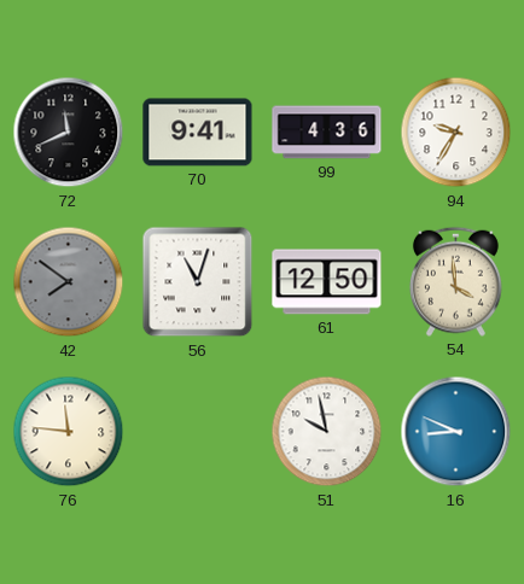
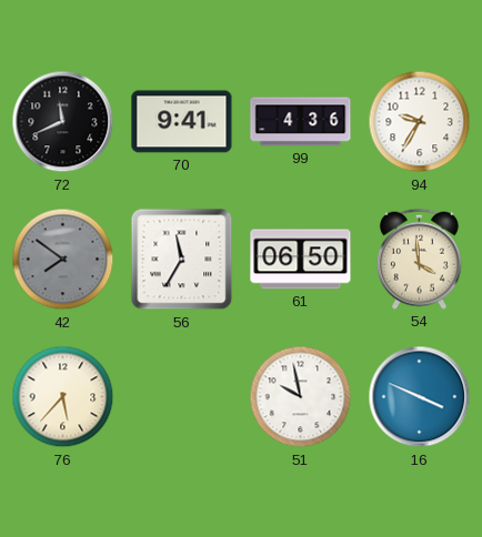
56: 11:03 -> 11:35
61: 12:50 -> 06:50
76: 11:46 -> 5:37
16: 8:49 -> 3:49
